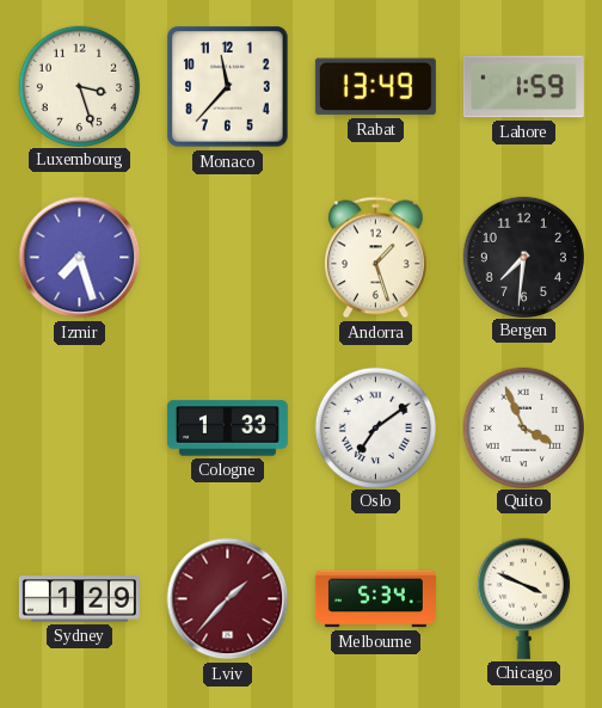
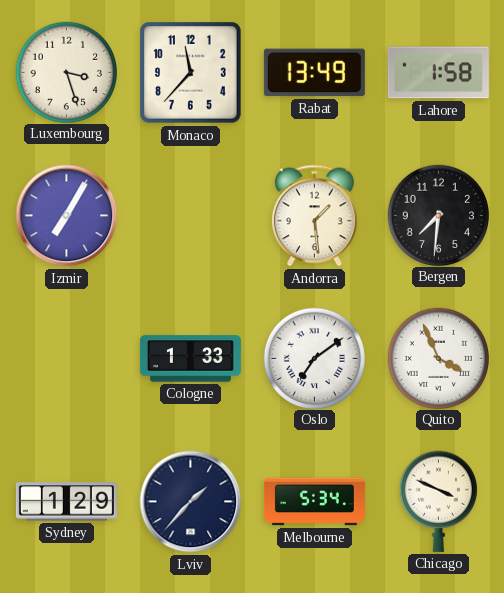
Lahore: 1:59 -> 1:58
Izmir: 7:27 -> 7:05
Andorra: 1:27 -> 1:29
Lviv dial: burgundy -> navy
